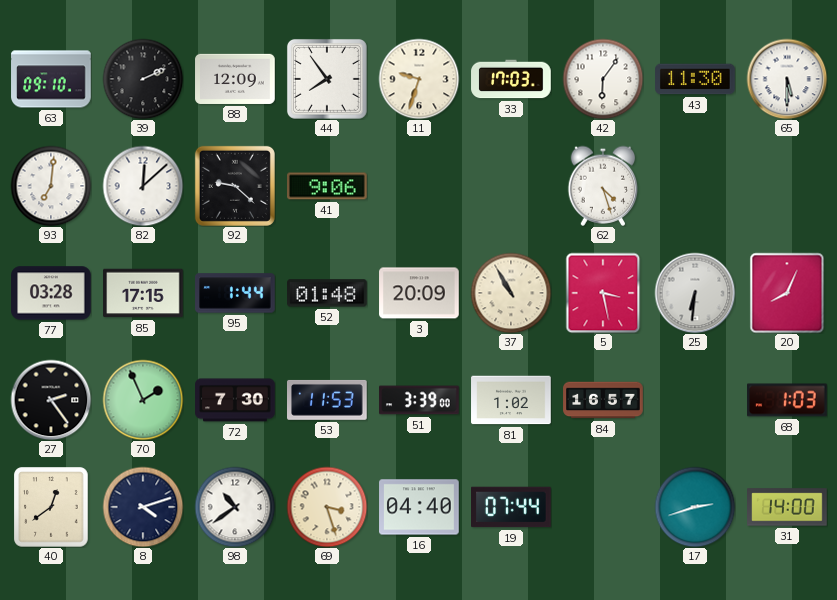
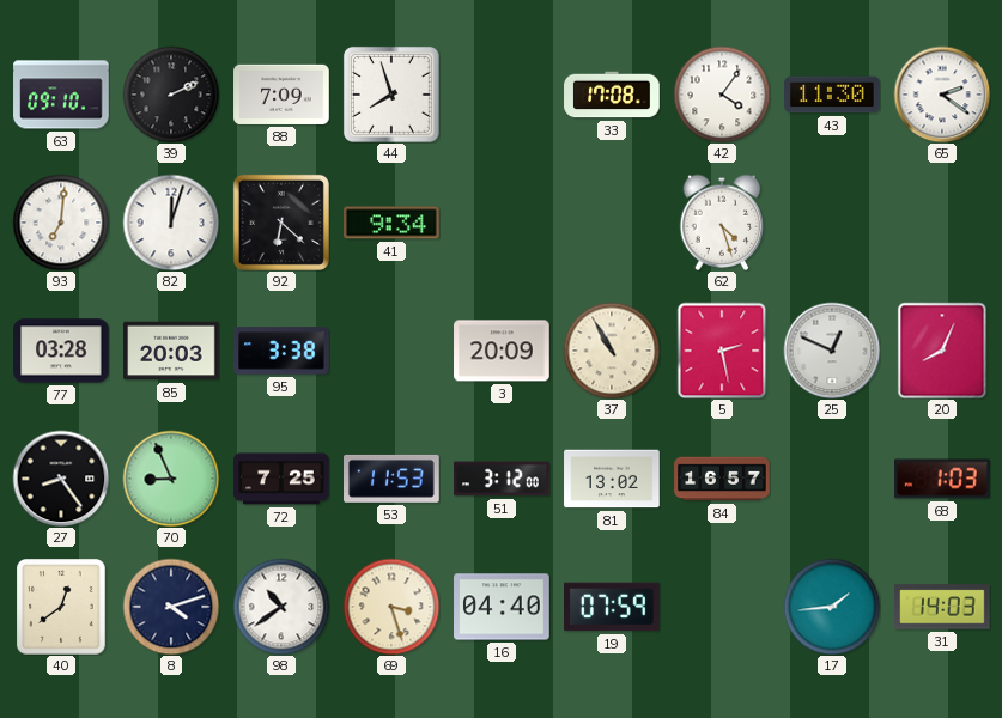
88: 12:09 -> 7:09
44: 7:54 -> 7:57
11: 9:33 -> none
33: 17:03 -> 17:08
42: 6:06 -> 4:06
65: 5:30 -> 2:21
82: 12:08 -> 12:03
92: 9:22 -> 6:22
41: 9:06 -> 9:34
85: 17:15 -> 20:03
95: 1:44 -> 3:38
52: 01:48 -> none
5: 3:28 -> 2:28
25: 6:31 -> 12:49
27: 2:24 -> 8:24
70: 1:56 -> 8:56
72: 7:30 -> 7:25
51: 3:39 -> 3:12
81: 1:02 -> 13:02
19: 07:44 -> 07:59
17: 2:42 -> 1:44
31: 14:00 -> 14:03
